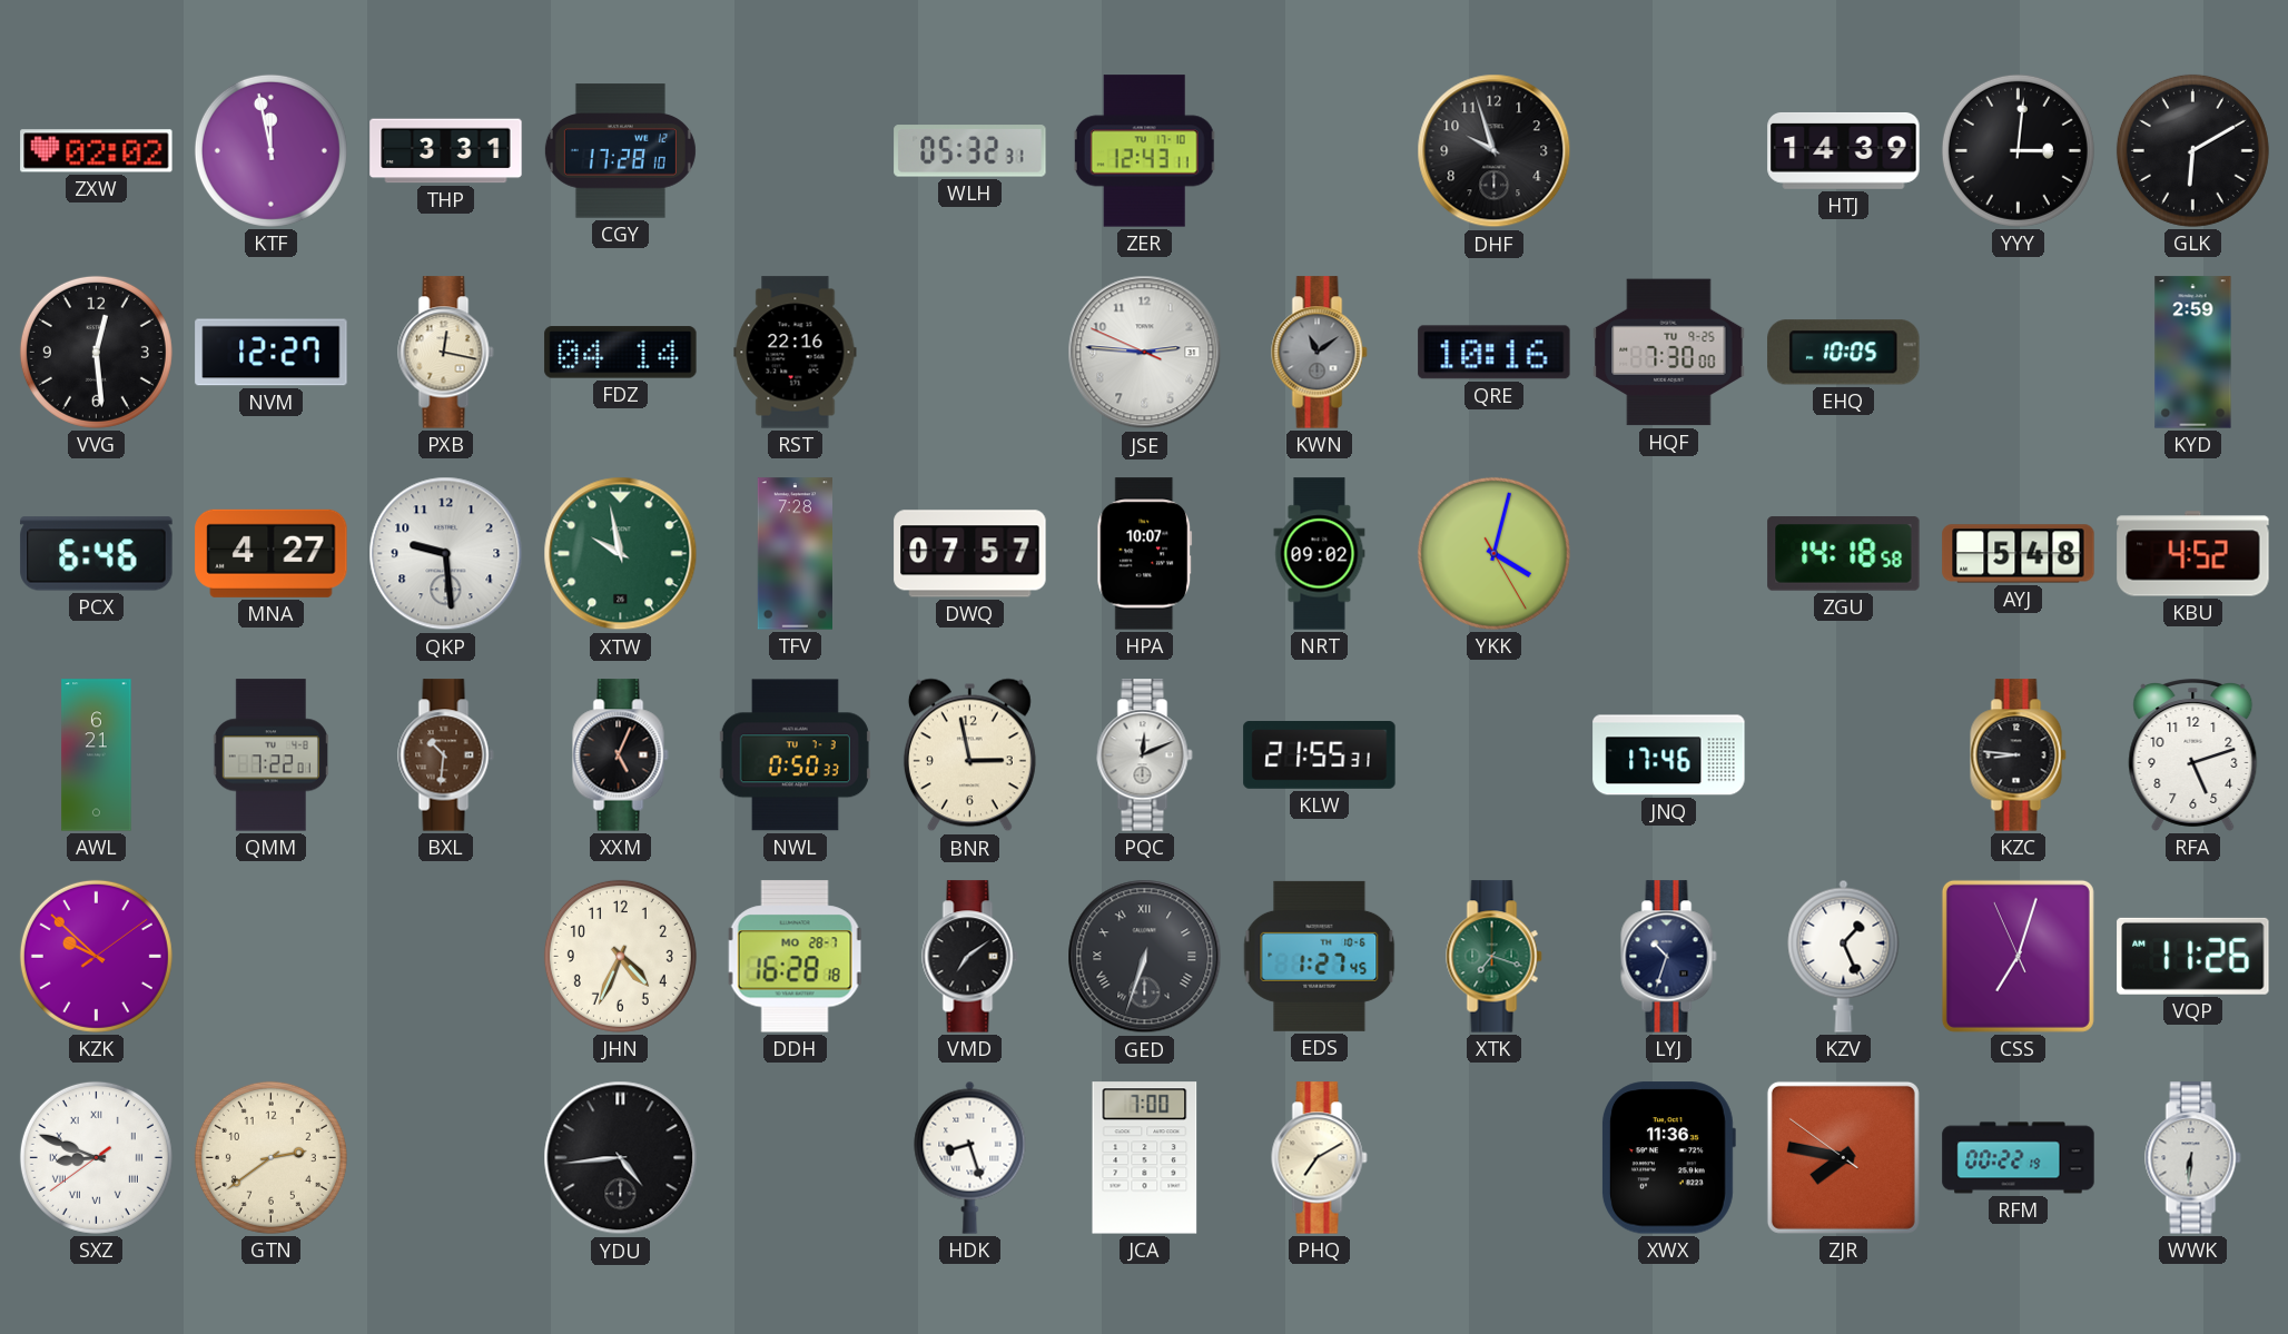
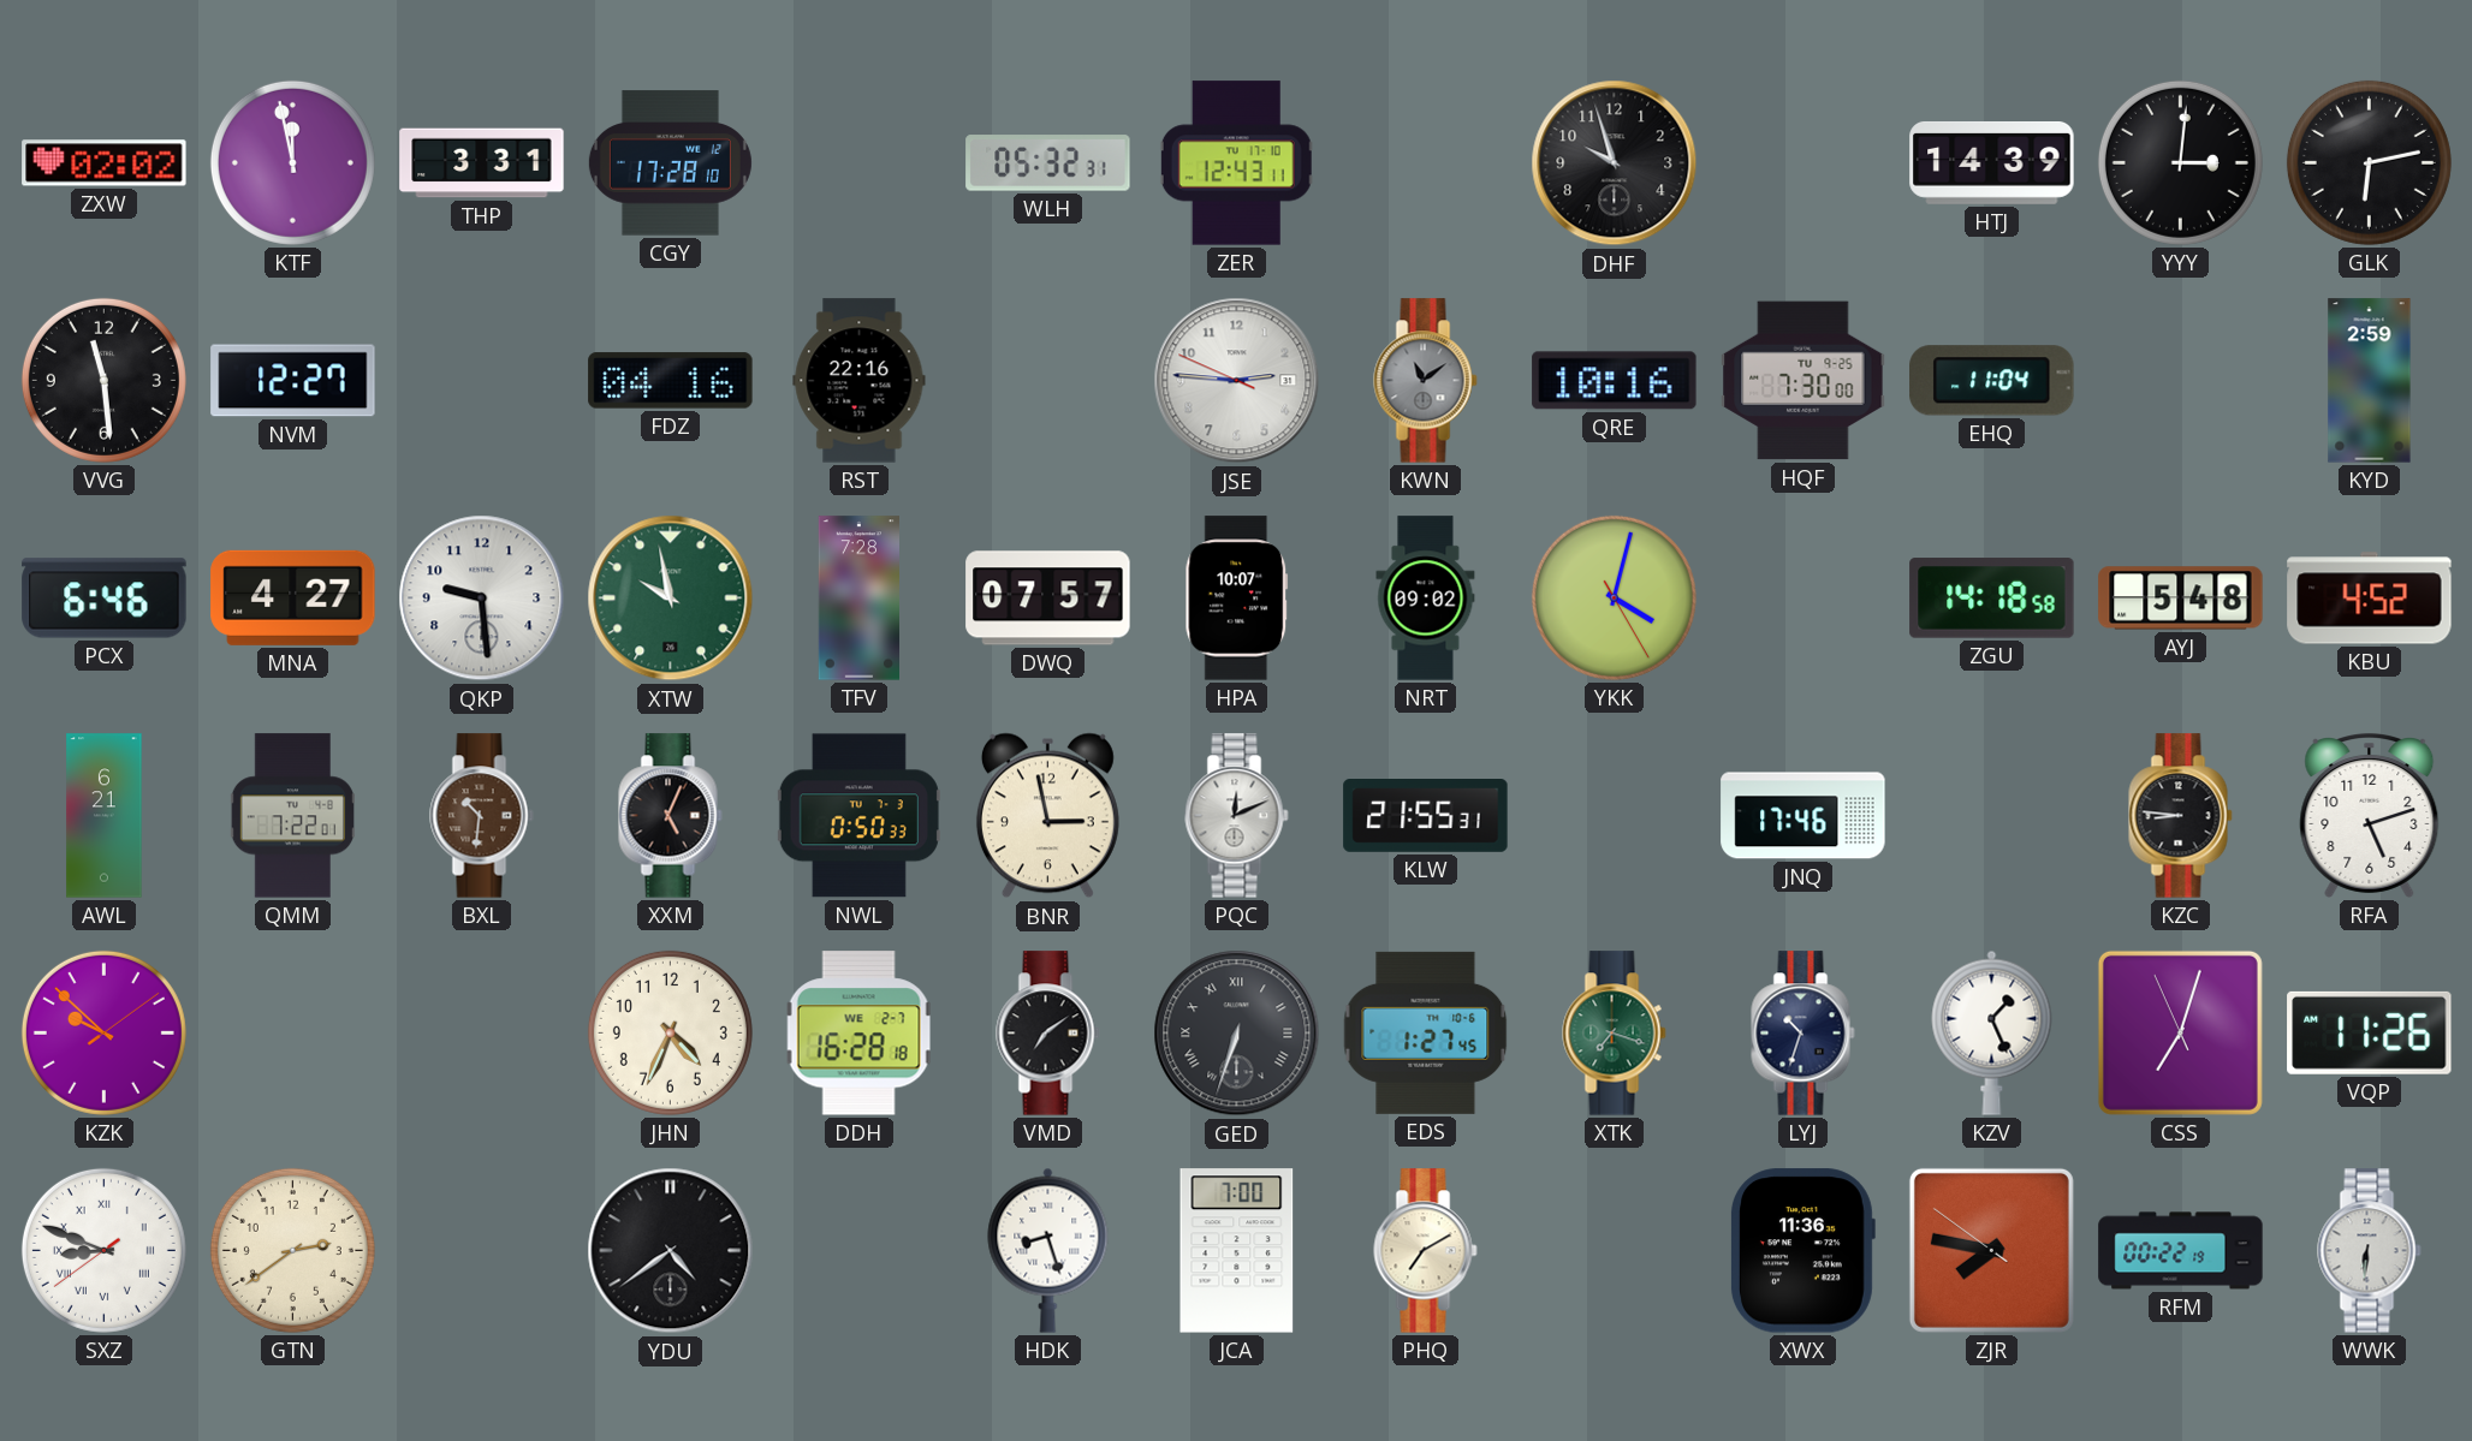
GLK: 6:10 -> 6:13
VVG: 12:29 -> 11:29
PXB: 12:17 -> none
FDZ: 04:14 -> 04:16
EHQ: 10:05 -> 11:04
DDH date: MO 28-7 -> WE 2-7
YDU: 4:44 -> 4:39
